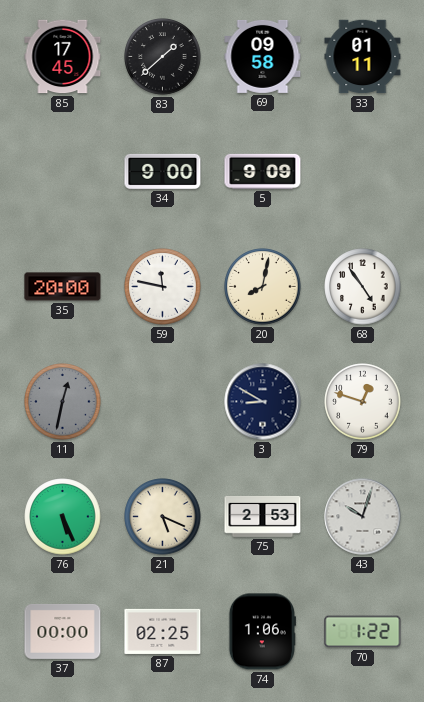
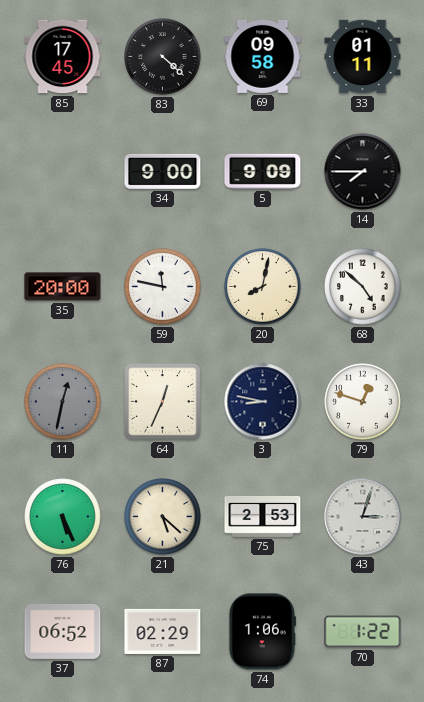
83: 1:38 -> 4:22
14: none -> 7:45
68: 4:54 -> 4:52
64: none -> 12:34
3: 8:50 -> 8:47
21: 5:19 -> 5:22
43: 10:03 -> 3:03
37: 00:00 -> 06:52
87: 02:25 -> 02:29
